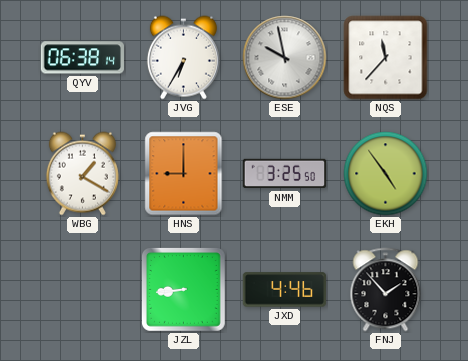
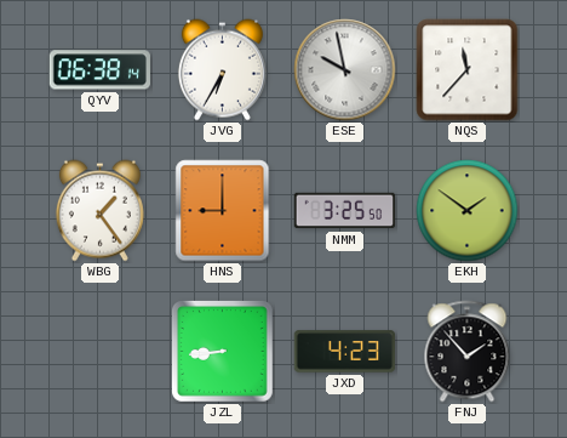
WBG: 1:20 -> 1:24
EKH: 4:54 -> 1:51
JXD: 4:46 -> 4:23
